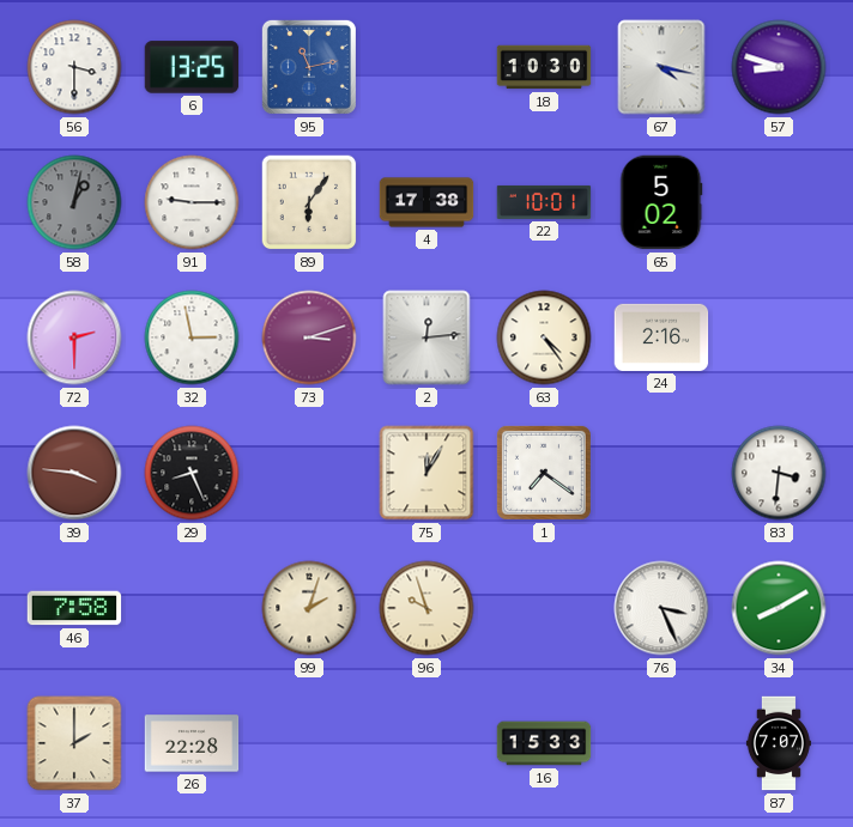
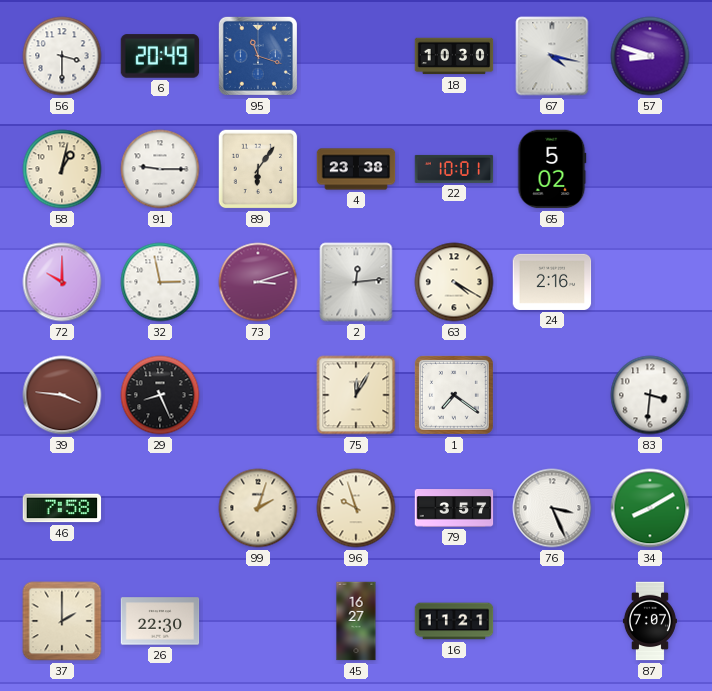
6: 13:25 -> 20:49
95: 11:13 -> 11:18
58 dial: grey -> cream
4: 17:38 -> 23:38
72: 2:30 -> 10:00
63: 4:24 -> 4:20
79: none -> 3:57
26: 22:28 -> 22:30
45: none -> 16:27
16: 15:33 -> 11:21
